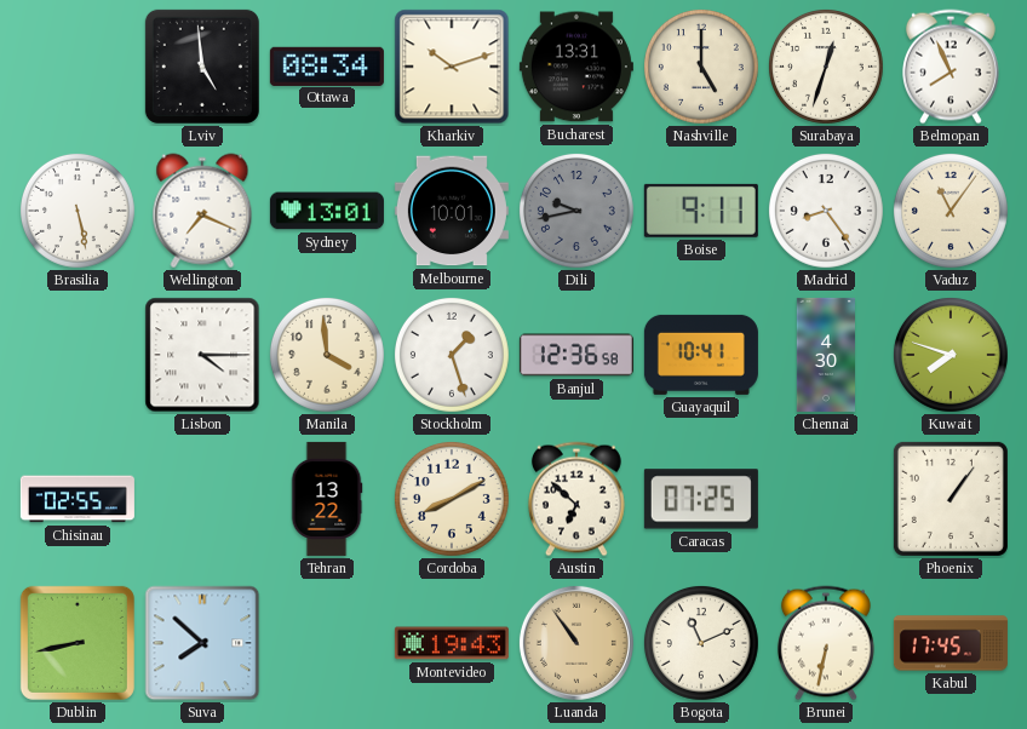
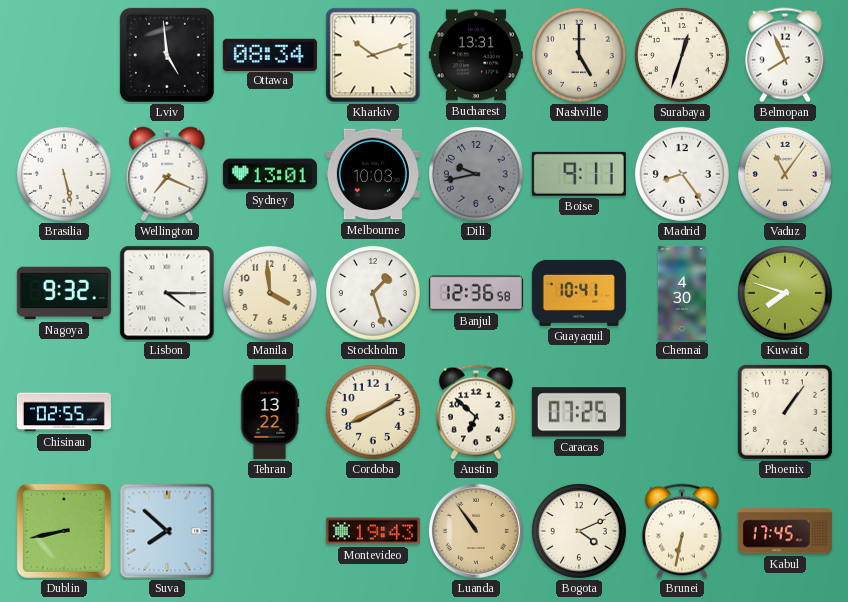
Melbourne: 10:01 -> 10:03
Nagoya: none -> 9:32
Bogota: 11:11 -> 4:11
